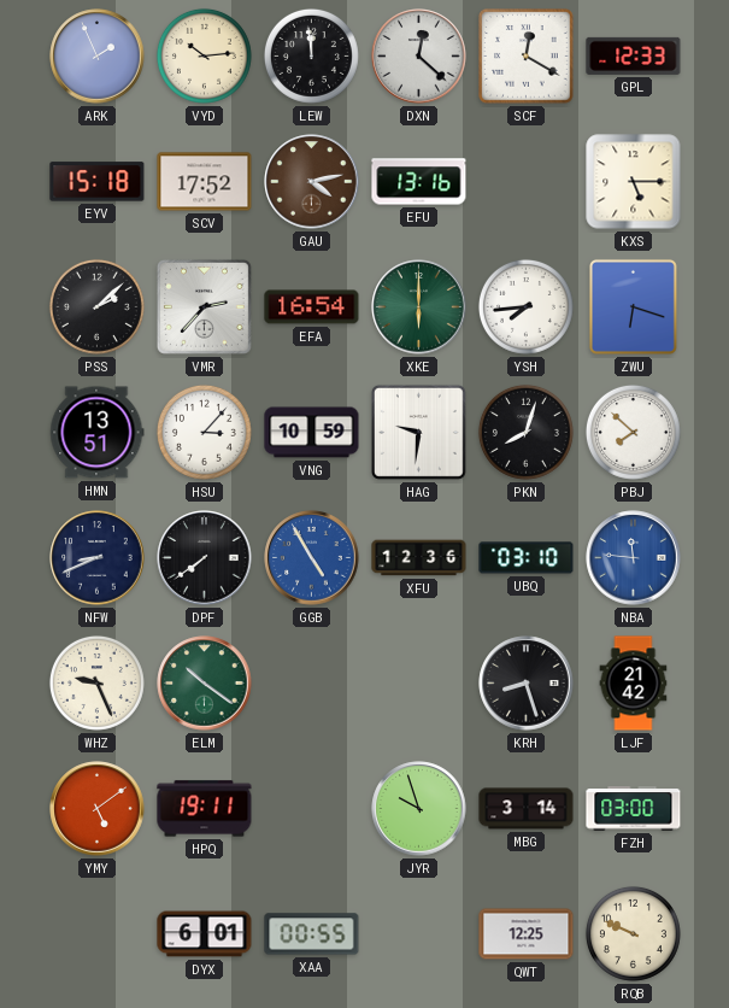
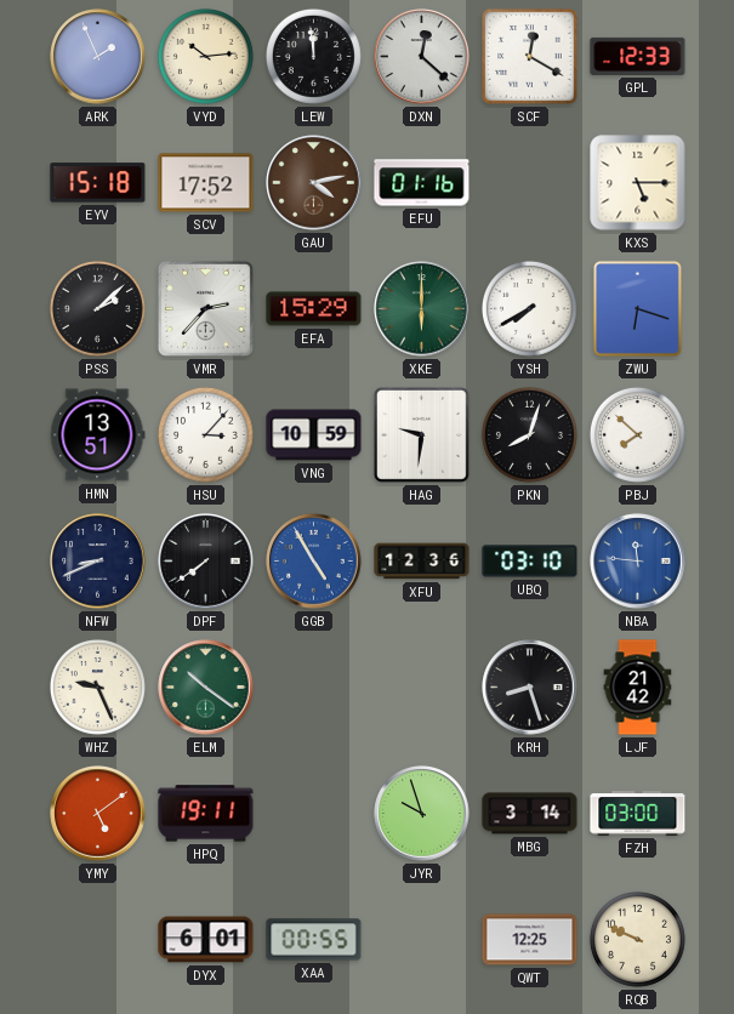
EFU: 13:16 -> 01:16
EFA: 16:54 -> 15:29
YSH: 7:44 -> 7:40
